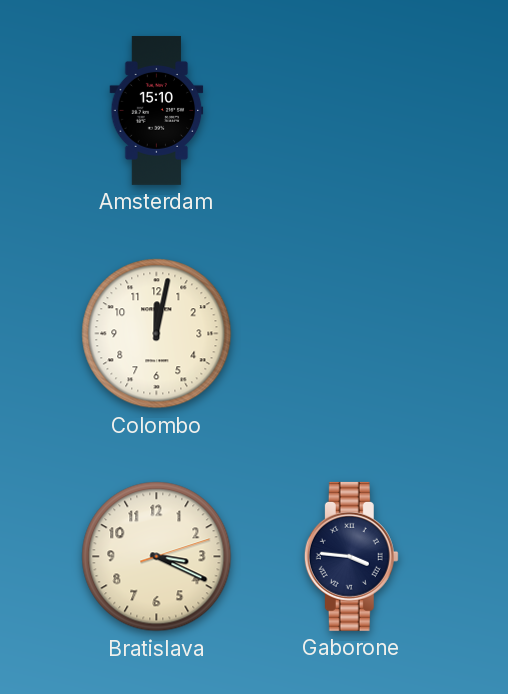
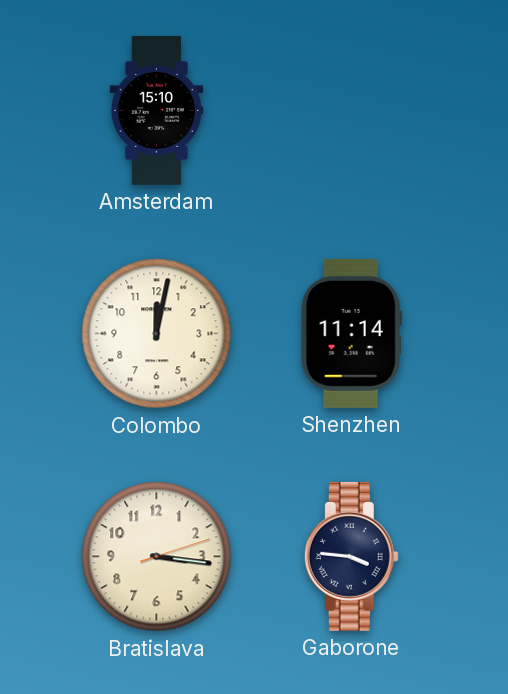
Shenzhen: none -> 11:14
Bratislava: 3:19 -> 3:16
